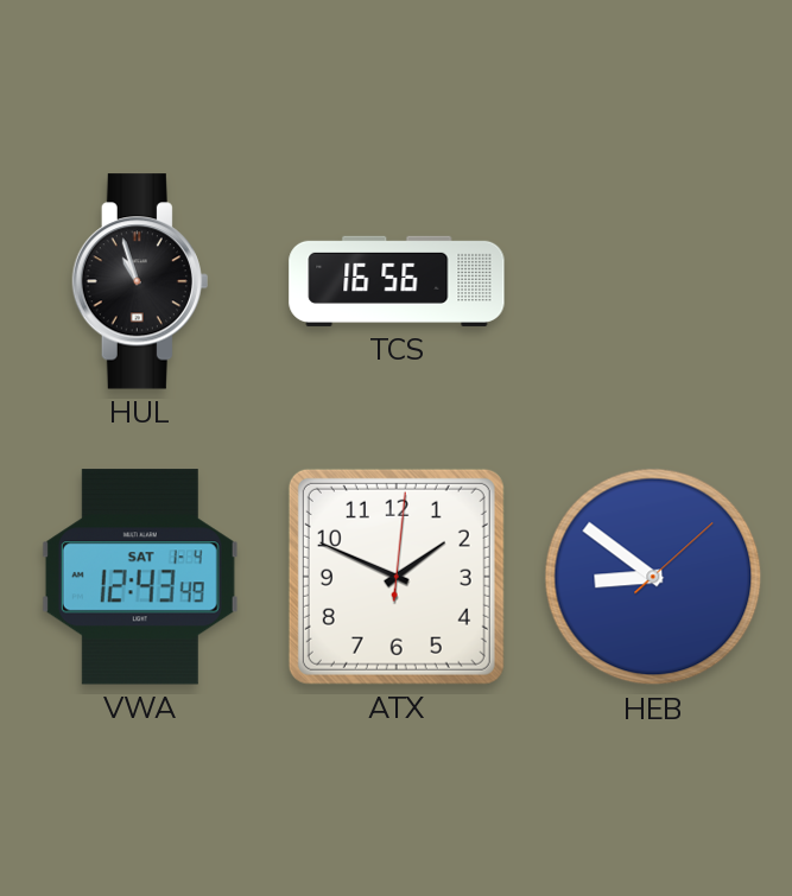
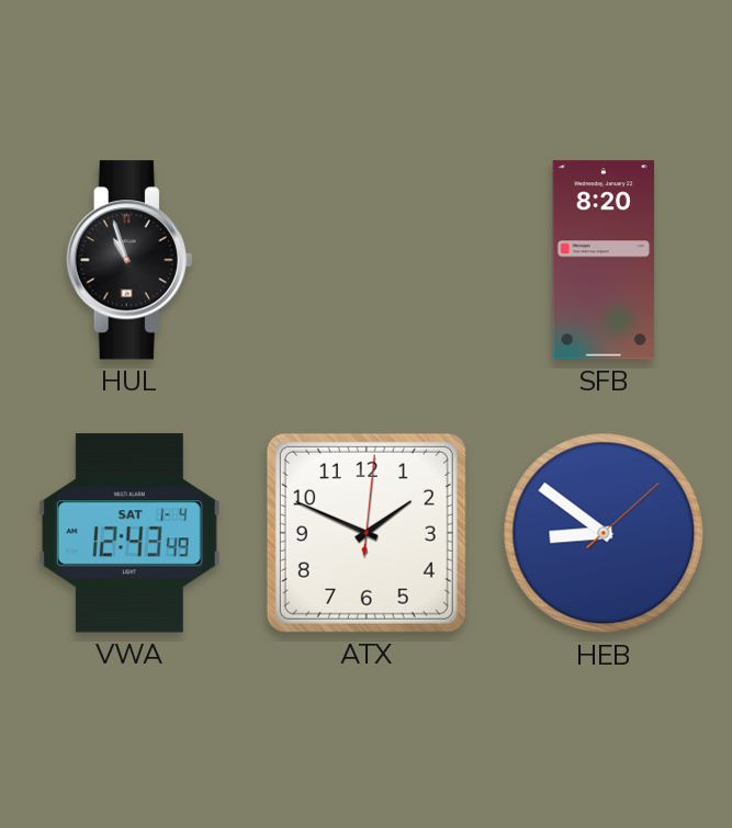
TCS: 16:56 -> none
SFB: none -> 8:20
